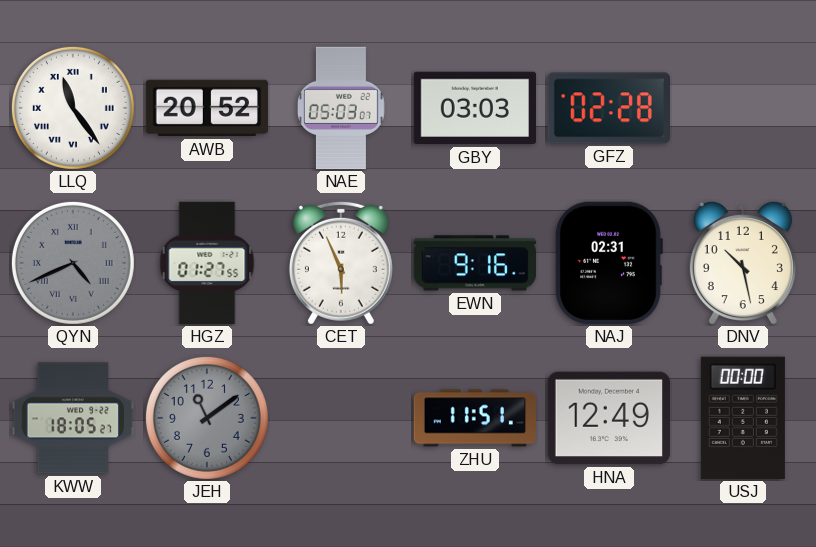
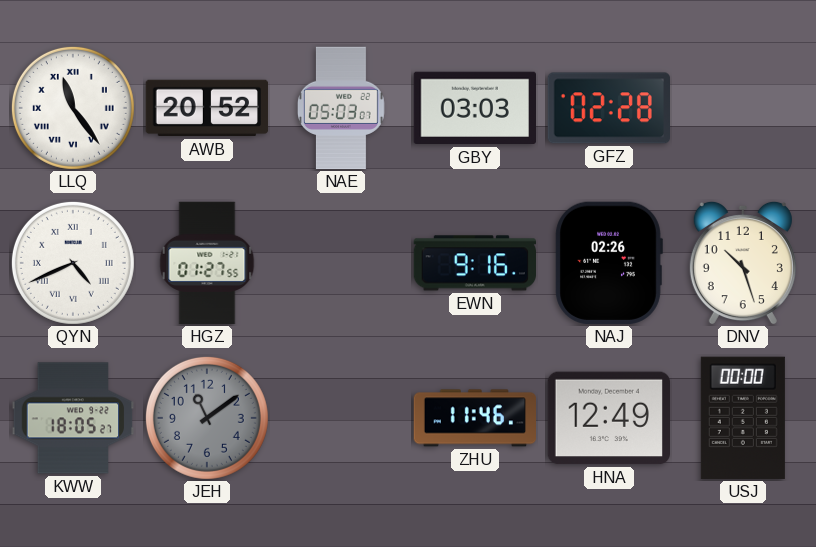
QYN dial: grey -> white
CET: 5:56 -> none
NAJ: 02:31 -> 02:26
DNV: 10:28 -> 10:27
ZHU: 11:51 -> 11:46
